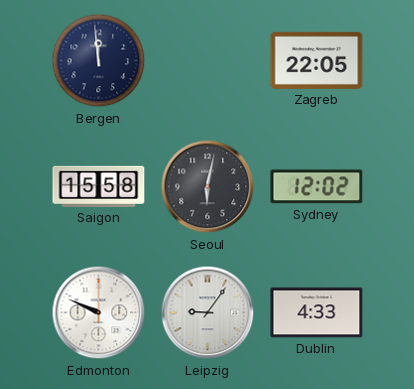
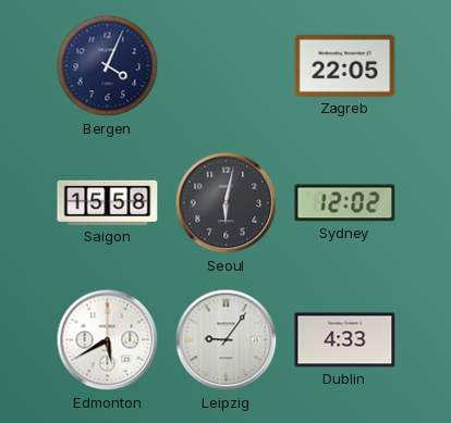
Bergen: 11:59 -> 4:04
Edmonton: 9:49 -> 5:40
